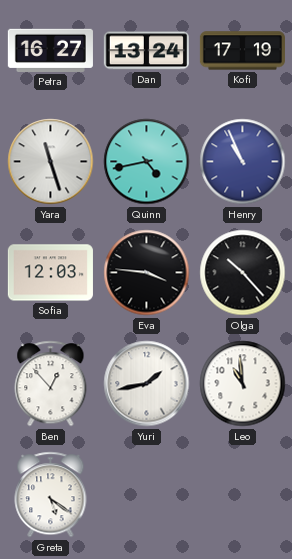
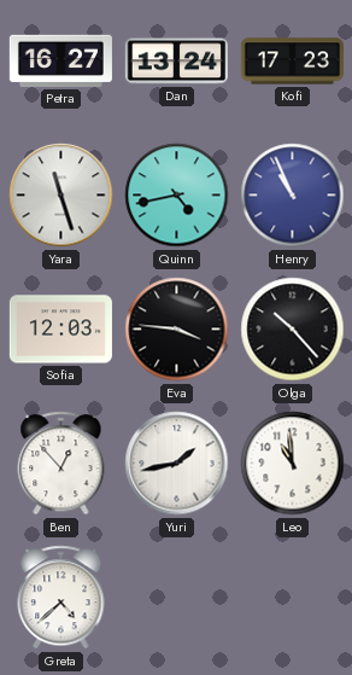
Kofi: 17:19 -> 17:23
Greta: 5:21 -> 4:38
